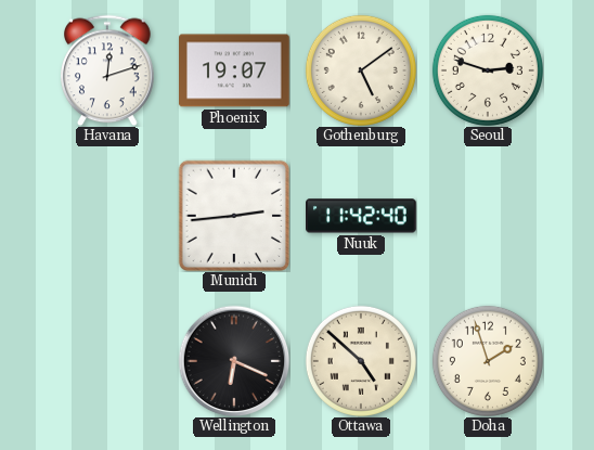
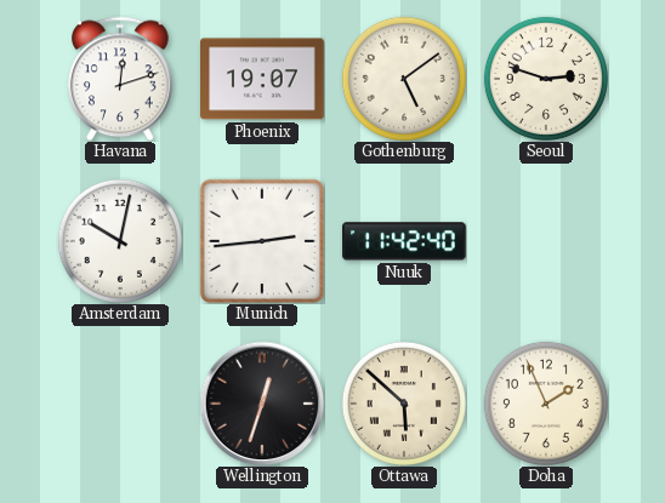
Amsterdam: none -> 10:02
Wellington: 6:19 -> 12:33
Ottawa: 4:52 -> 5:52
Doha: 1:57 -> 1:56
